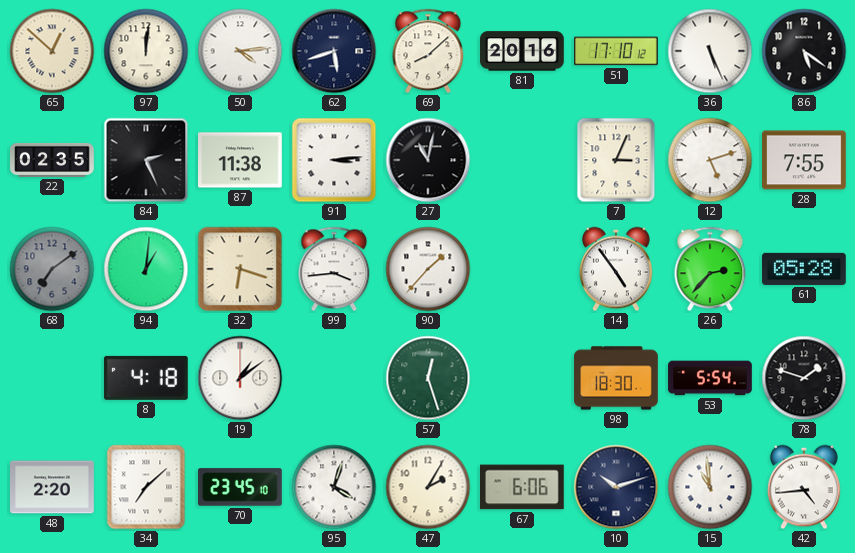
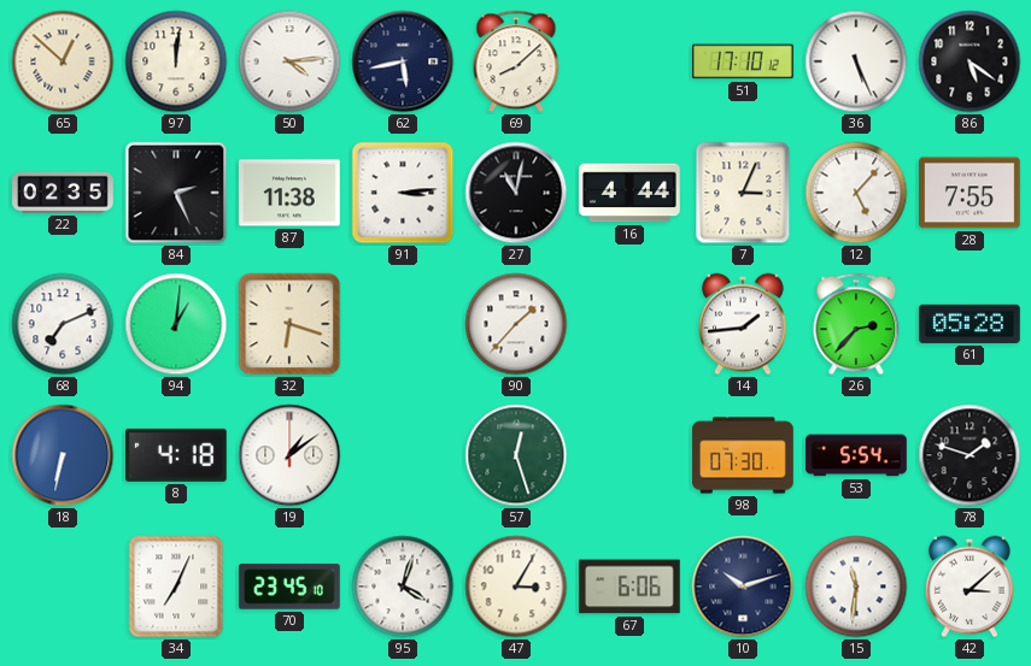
62: 5:42 -> 5:43
81: 20:16 -> none
16: none -> 4:44
12: 5:12 -> 5:07
68: 7:09 -> 7:11
68 dial: grey -> white
99: 3:44 -> none
14: 4:54 -> 1:44
18: none -> 6:32
98: 18:30 -> 07:30
48: 2:20 -> none
34: 7:08 -> 7:04
47: 2:05 -> 3:05
15: 10:59 -> 11:31
42: 4:44 -> 3:08
